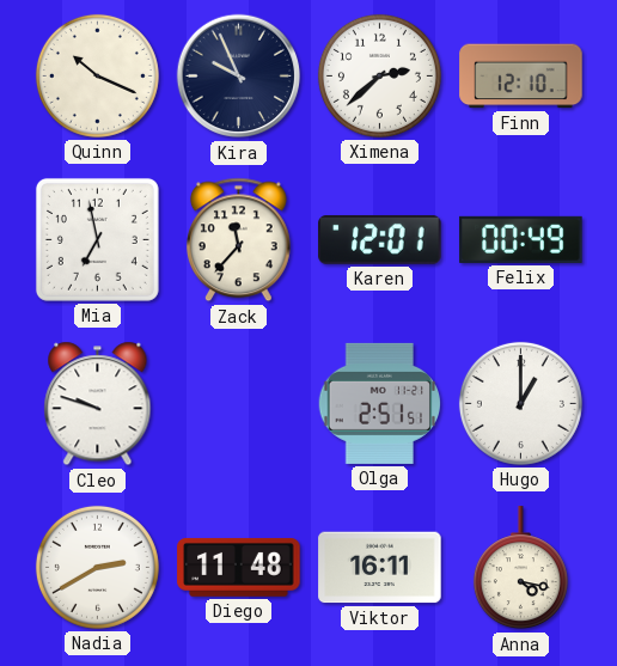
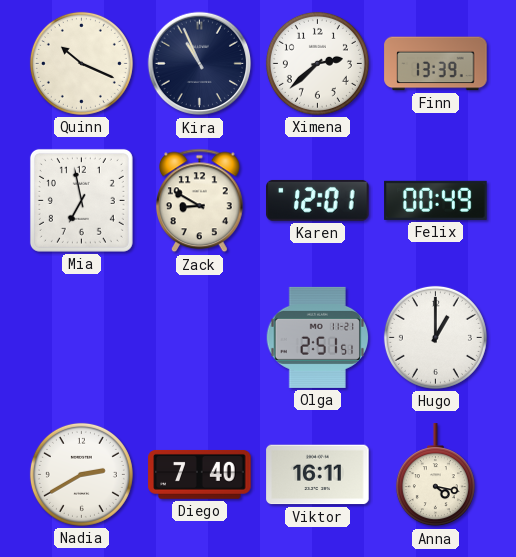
Kira: 9:56 -> 10:56
Finn: 12:10 -> 13:39
Zack: 11:37 -> 8:50
Cleo: 9:48 -> none
Diego: 11:48 -> 7:40
